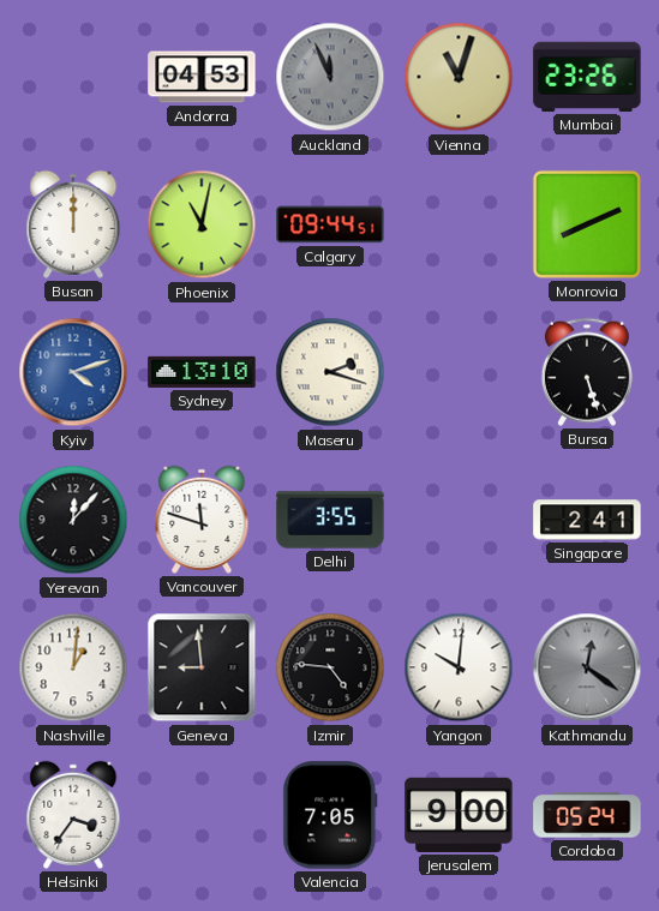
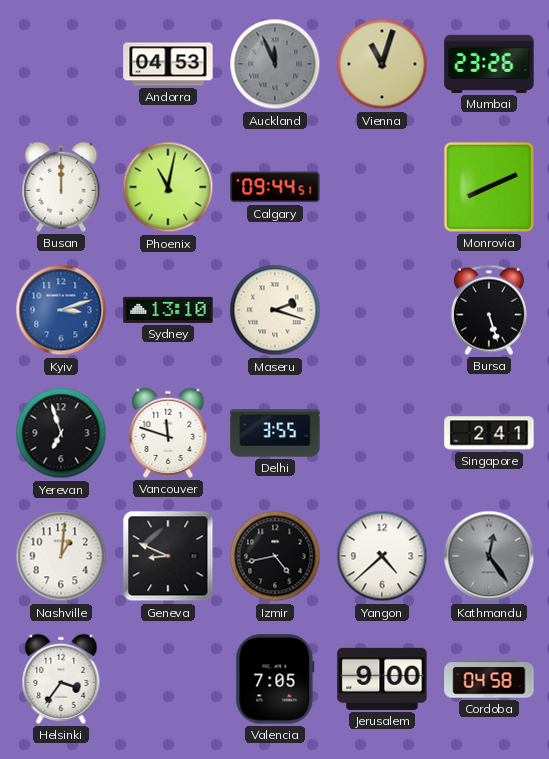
Kyiv: 4:12 -> 3:12
Yerevan: 12:07 -> 6:57
Geneva: 8:59 -> 8:49
Izmir: 4:46 -> 4:43
Yangon: 10:01 -> 4:38
Kathmandu: 12:21 -> 12:24
Cordoba: 05:24 -> 04:58
